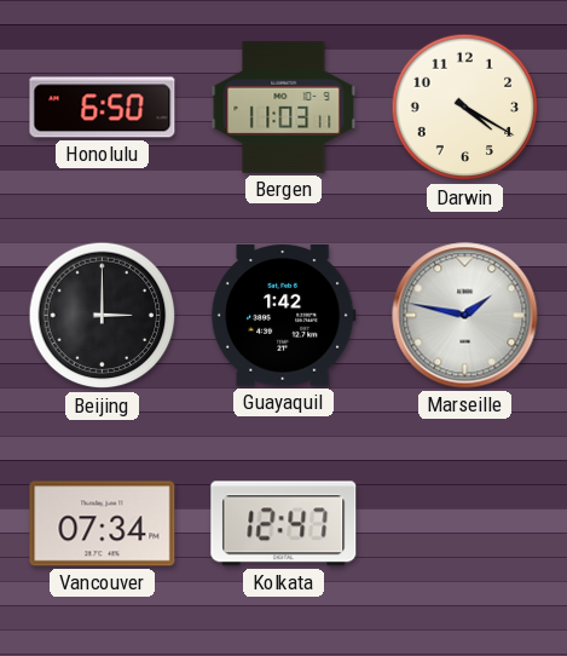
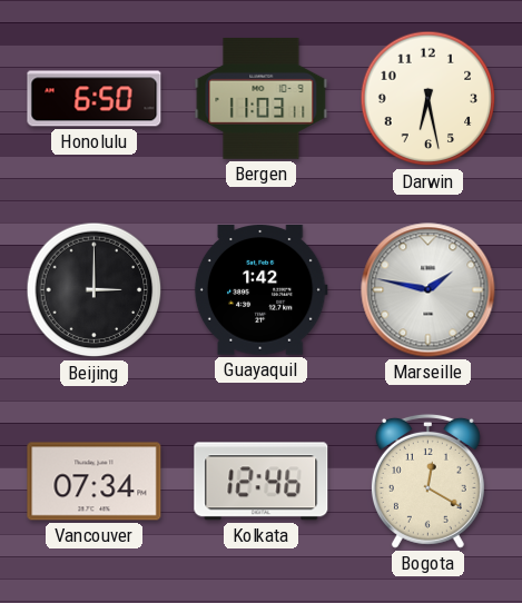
Darwin: 4:20 -> 6:28
Kolkata: 12:47 -> 12:46
Bogota: none -> 12:20
